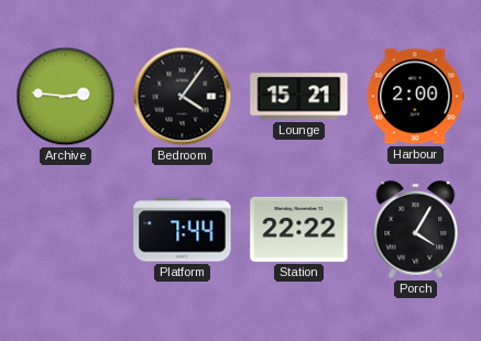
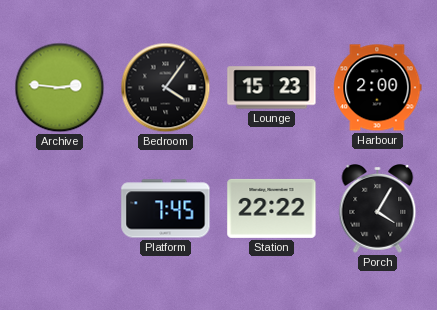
Lounge: 15:21 -> 15:23
Platform: 7:44 -> 7:45
